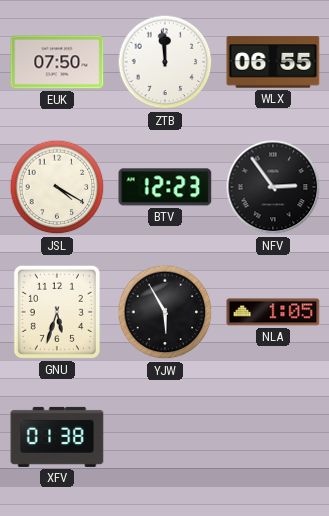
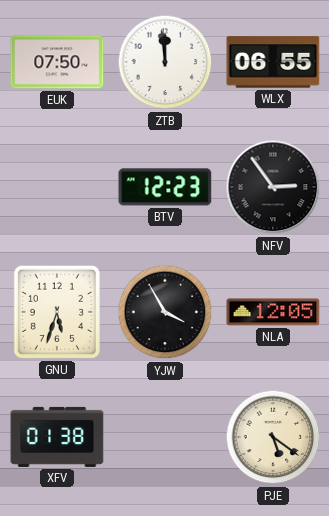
JSL: 4:20 -> none
YJW: 5:55 -> 3:55
NLA: 1:05 -> 12:05
PJE: none -> 5:21
